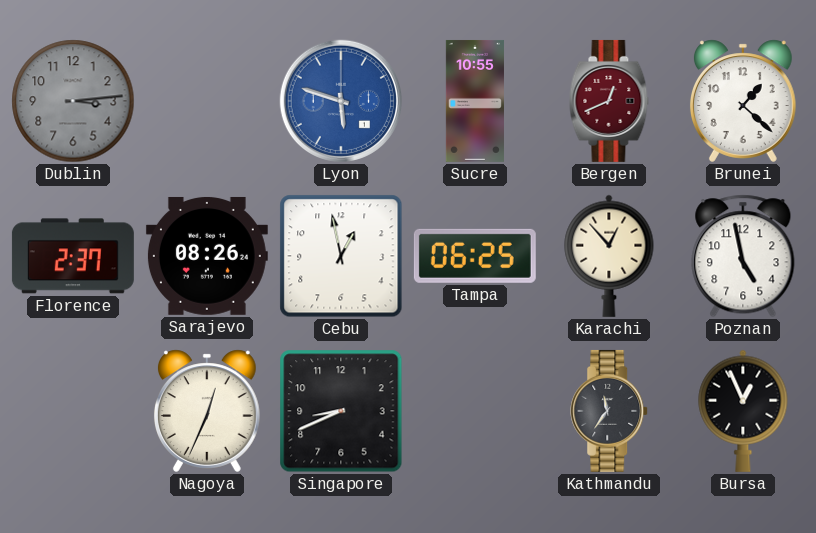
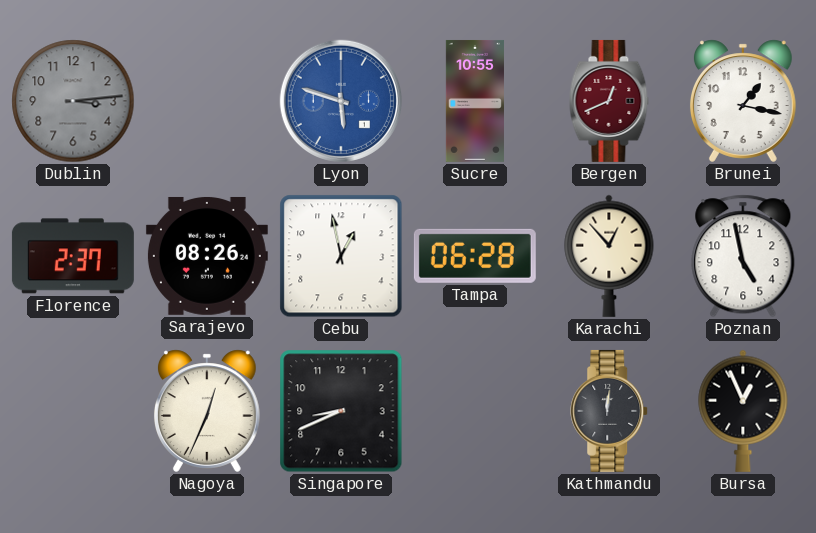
Brunei: 1:22 -> 1:17
Tampa: 06:25 -> 06:28
Kathmandu: 11:36 -> 12:01
